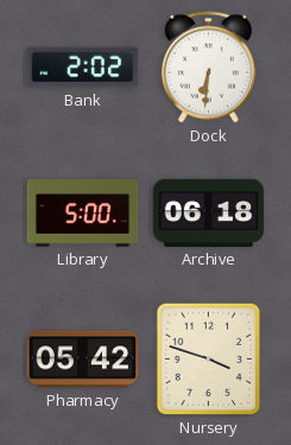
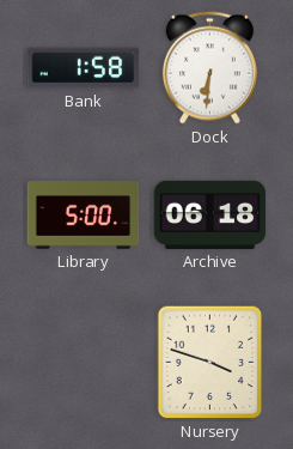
Bank: 2:02 -> 1:58
Pharmacy: 05:42 -> none
